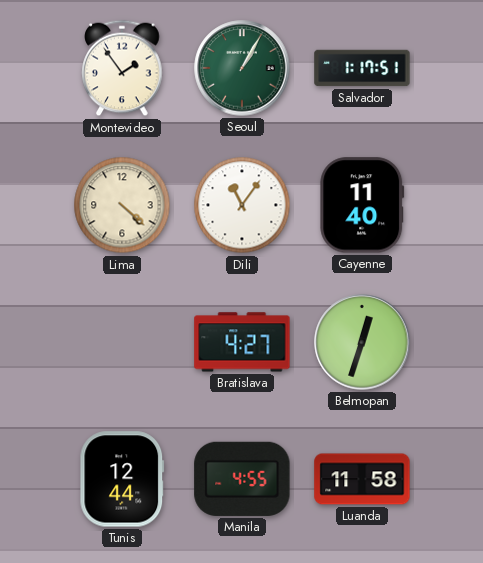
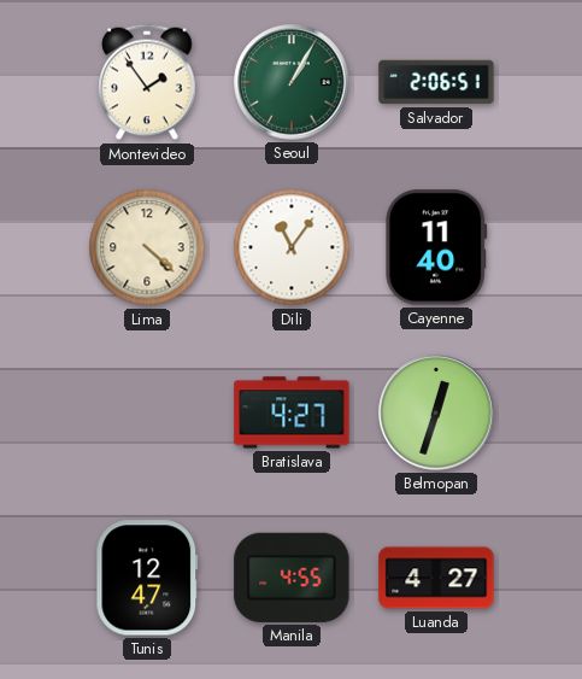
Salvador: 1:17 -> 2:06
Tunis: 12:44 -> 12:47
Luanda: 11:58 -> 4:27
